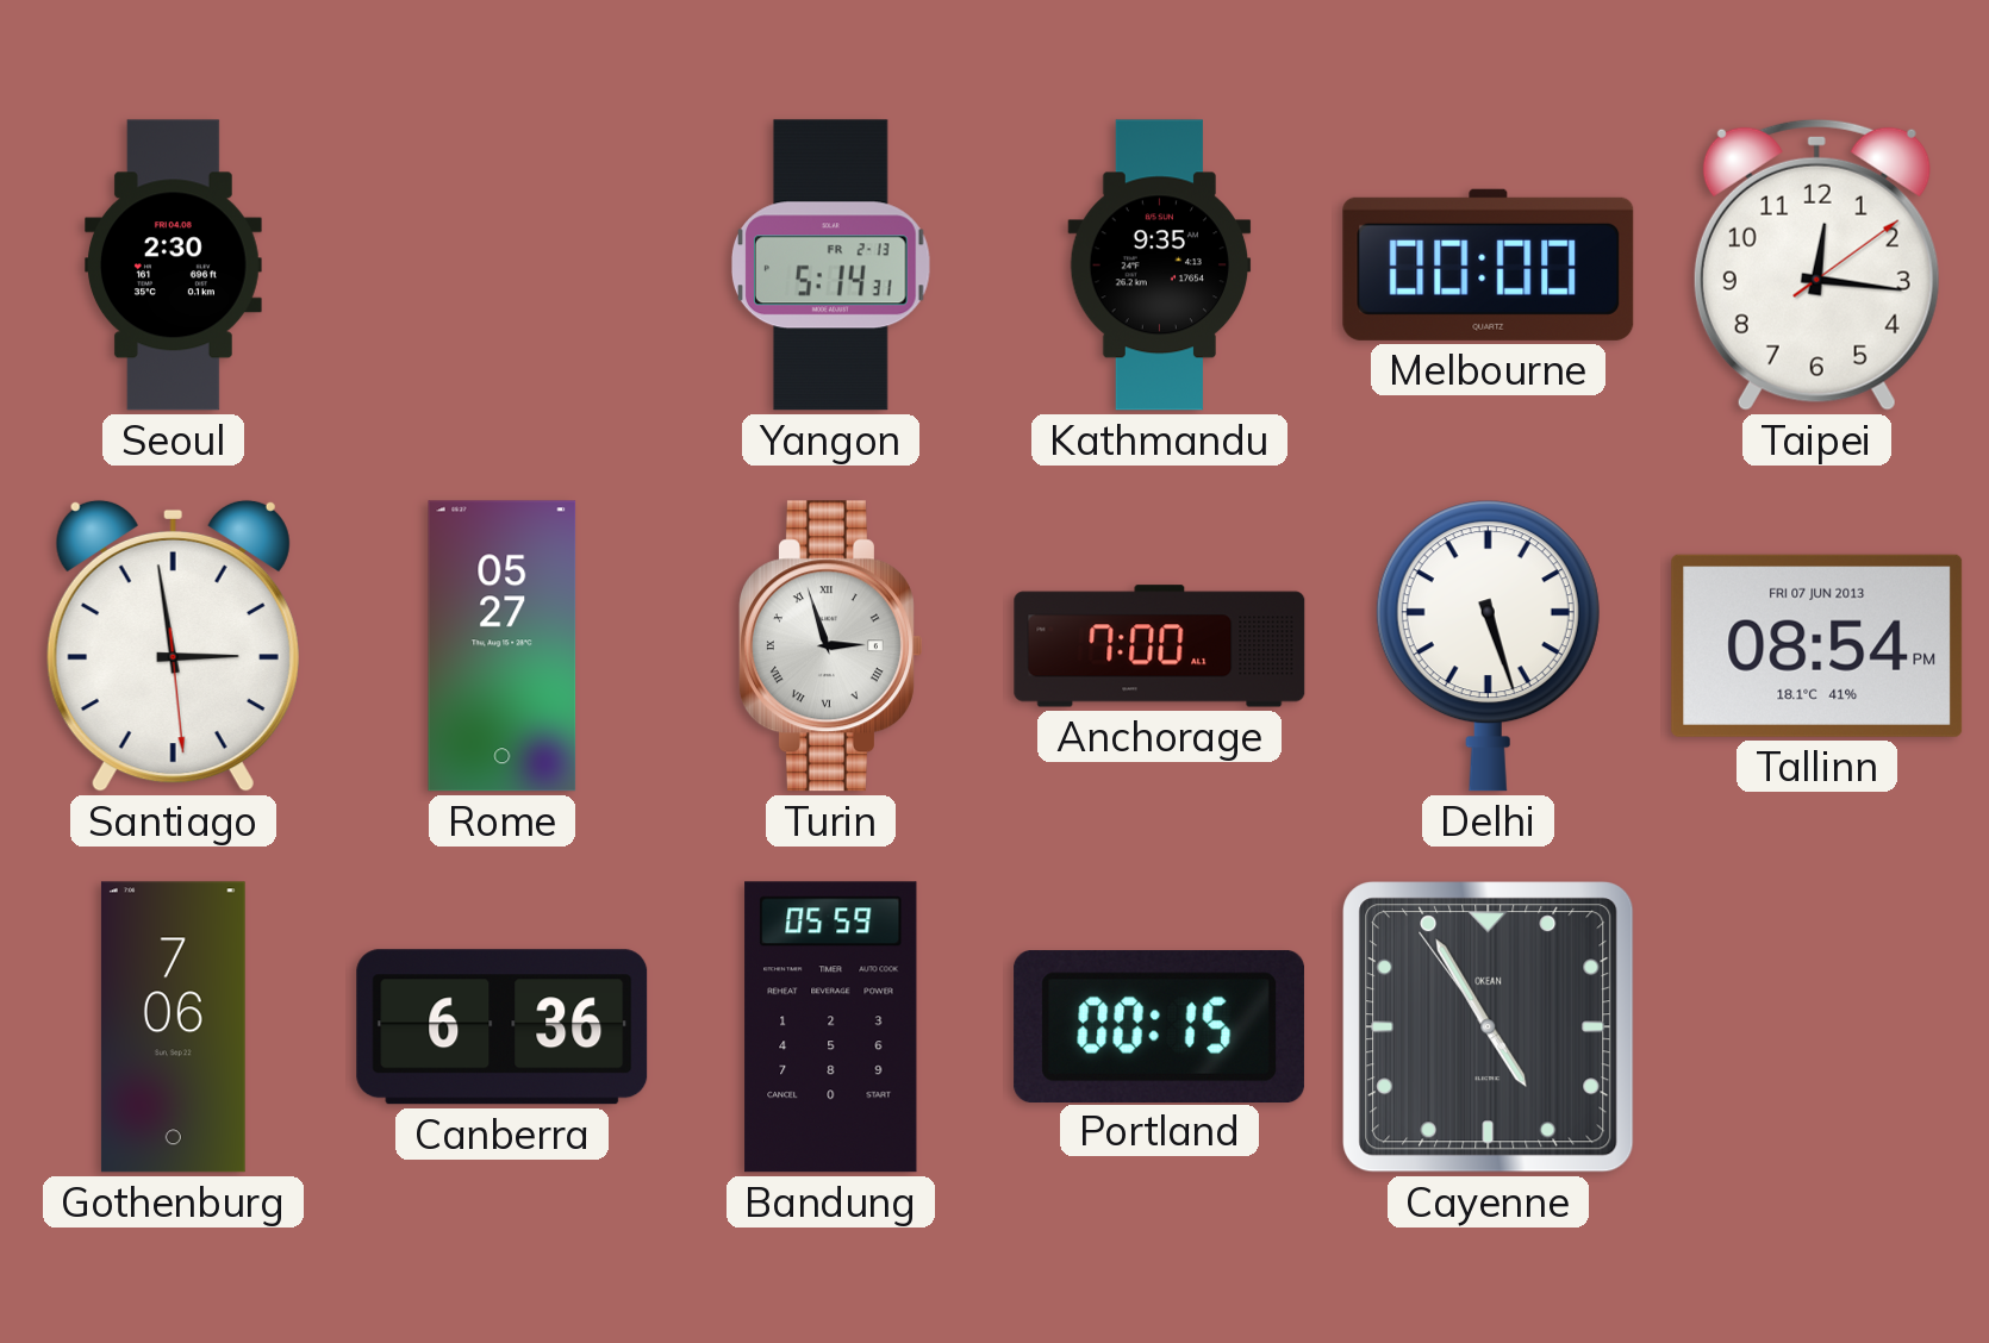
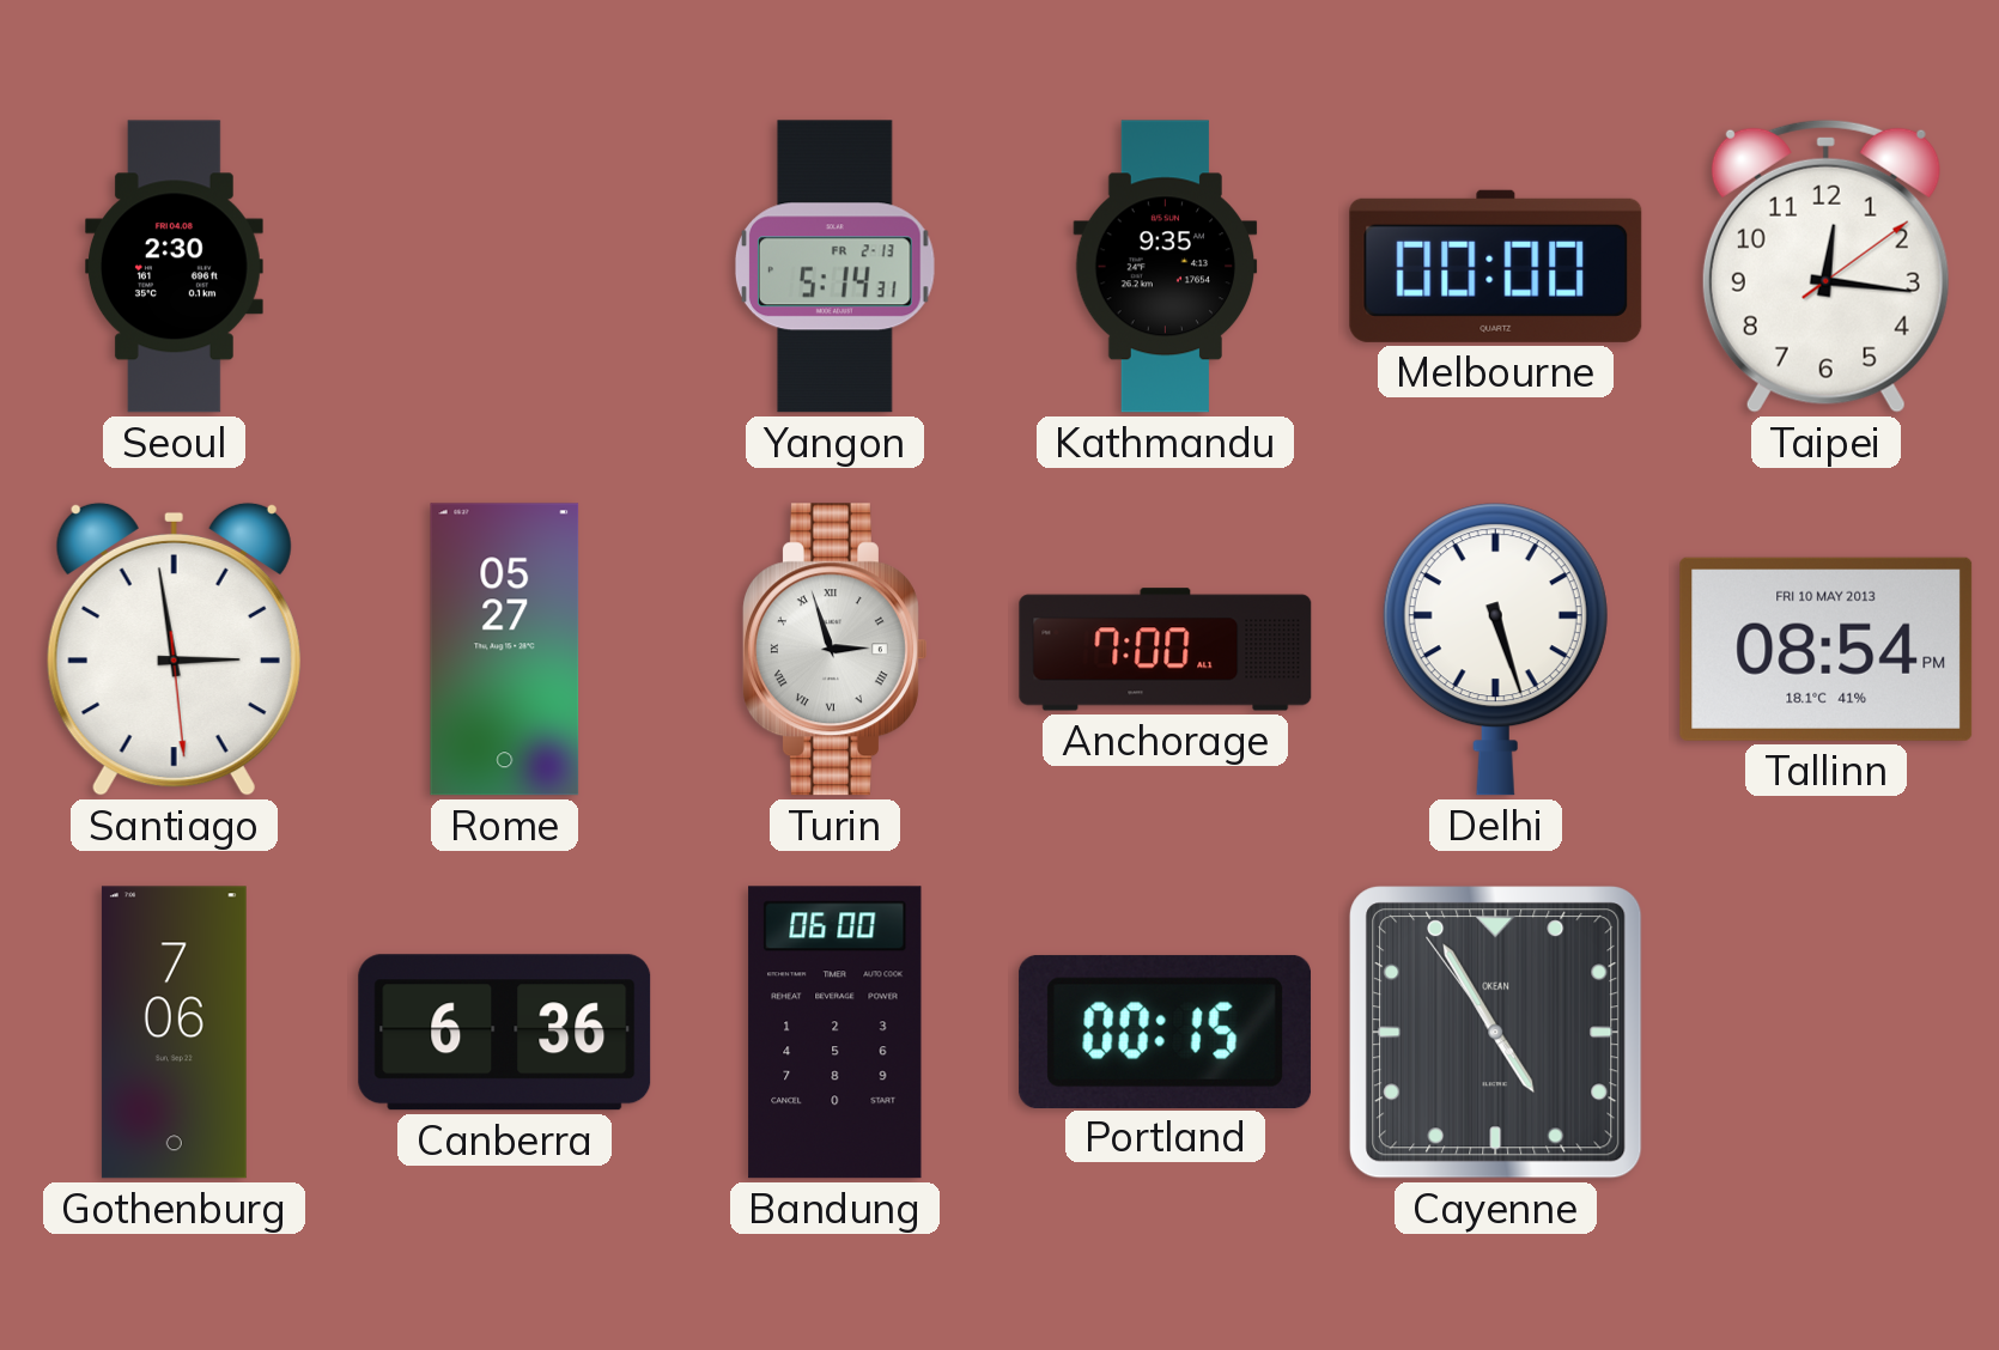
Tallinn date: FRI 07 JUN 2013 -> FRI 10 MAY 2013
Bandung: 05:59 -> 06:00
